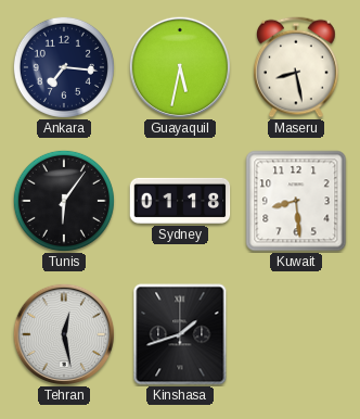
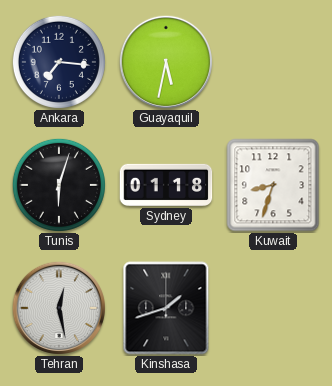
Maseru: 8:28 -> none
Tunis: 6:06 -> 6:03
Kuwait: 8:29 -> 8:33
